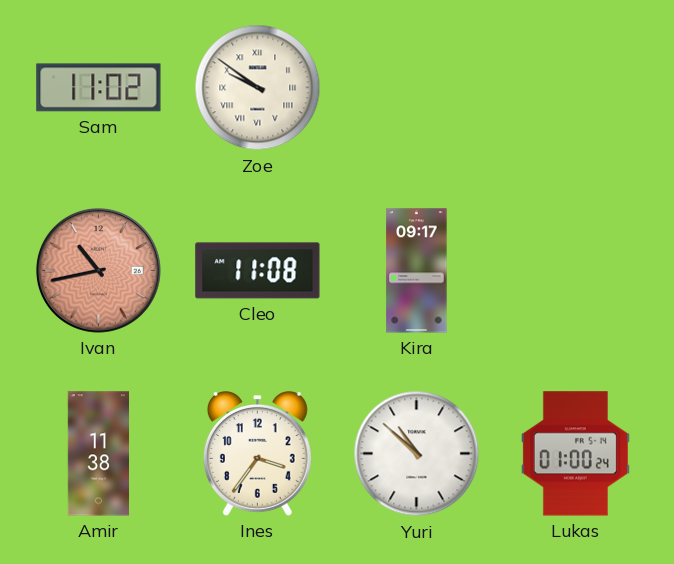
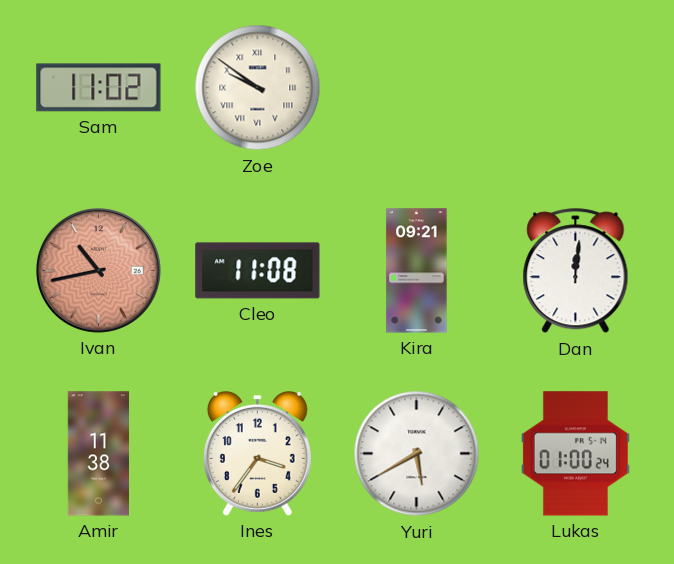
Kira: 09:17 -> 09:21
Dan: none -> 12:01
Yuri: 10:52 -> 5:40
